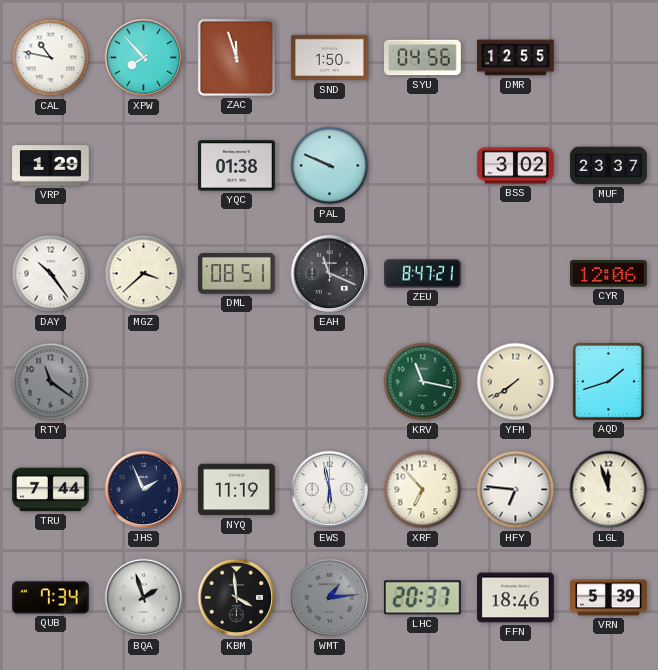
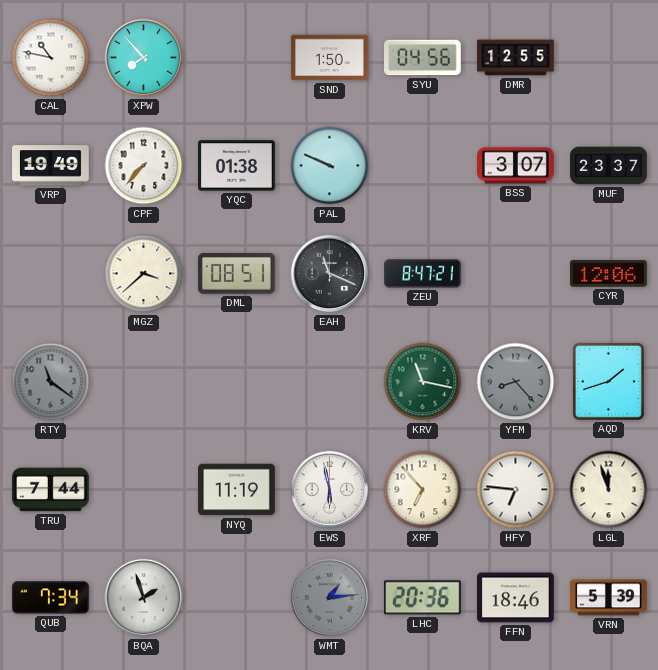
ZAC: 11:57 -> none
VRP: 1:29 -> 19:49
CPF: none -> 7:37
BSS: 3:02 -> 3:07
DAY: 10:24 -> none
YFM: 7:39 -> 8:23
YFM dial: cream -> grey
JHS: 1:56 -> none
KBM: 3:59 -> none
LHC: 20:37 -> 20:36
